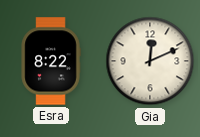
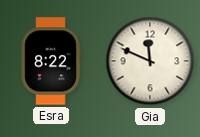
Gia: 12:11 -> 11:49
